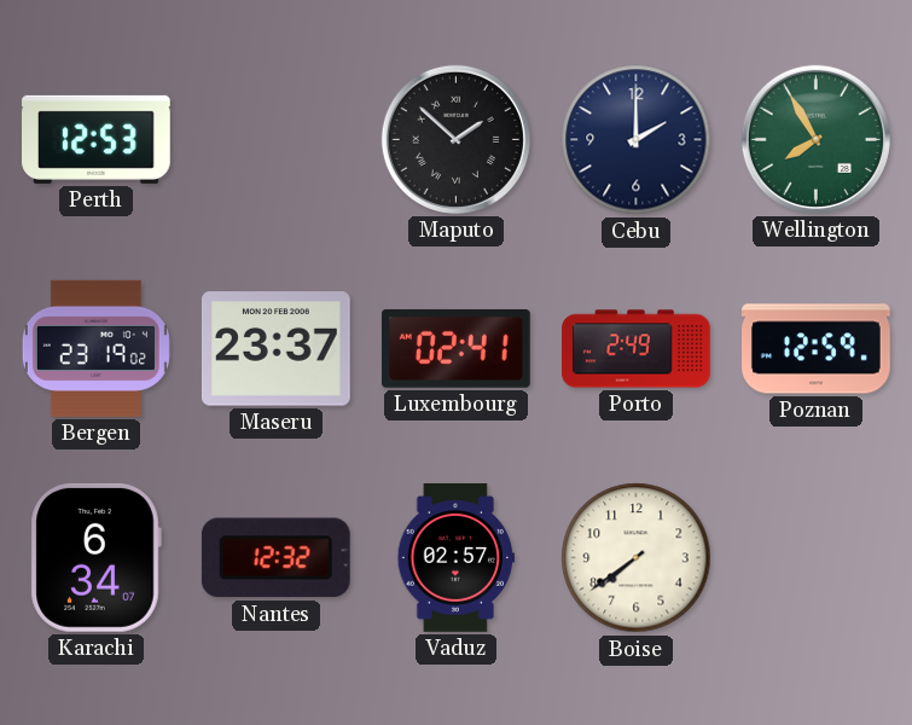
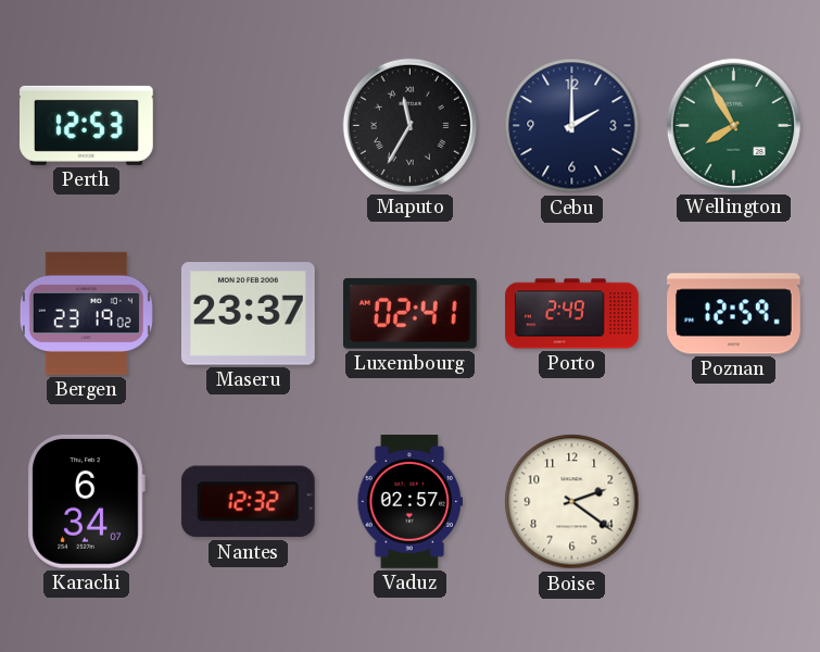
Maputo: 1:52 -> 11:35
Boise: 7:39 -> 2:21
